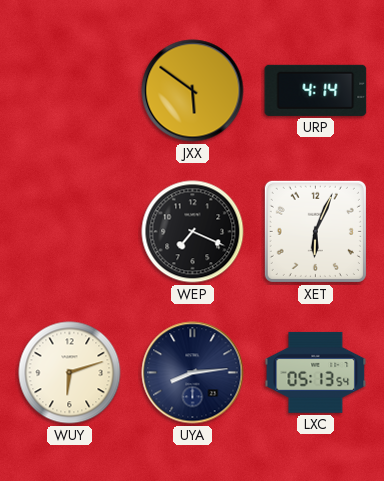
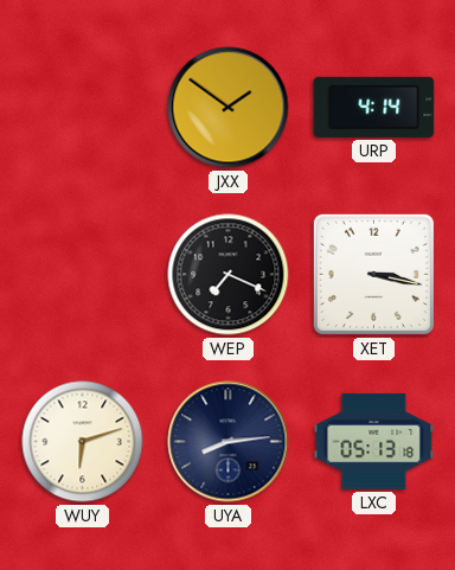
JXX: 5:51 -> 1:51
XET: 6:04 -> 3:17
LXC: 05:13:54 -> 05:13:18
